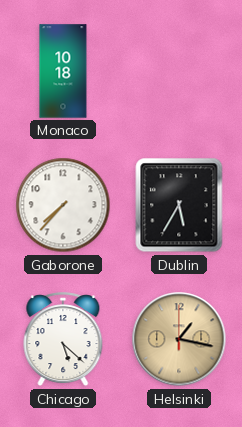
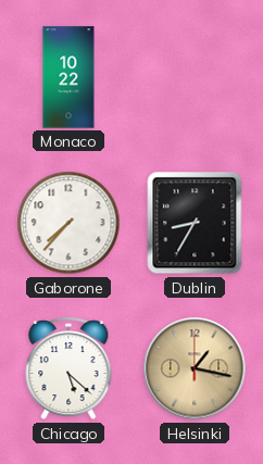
Monaco: 10:18 -> 10:22
Dublin: 5:35 -> 8:35
